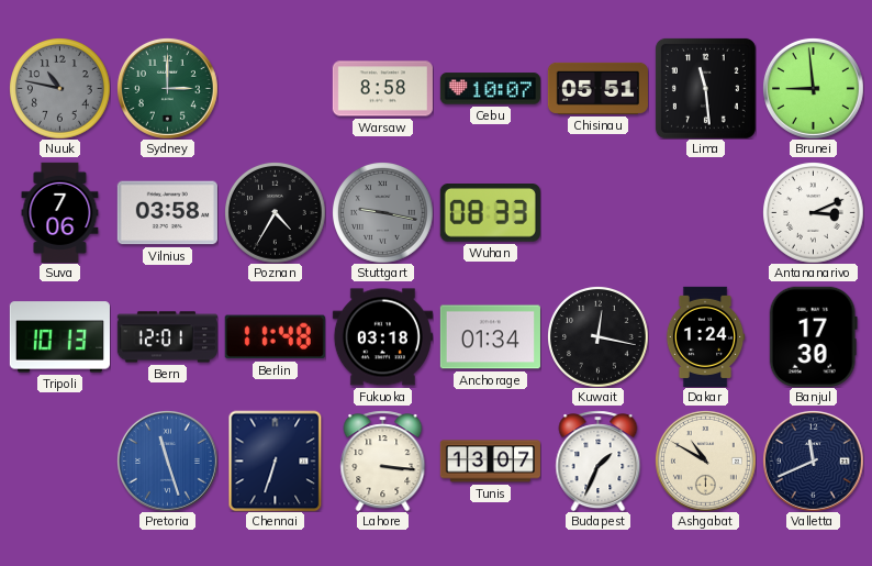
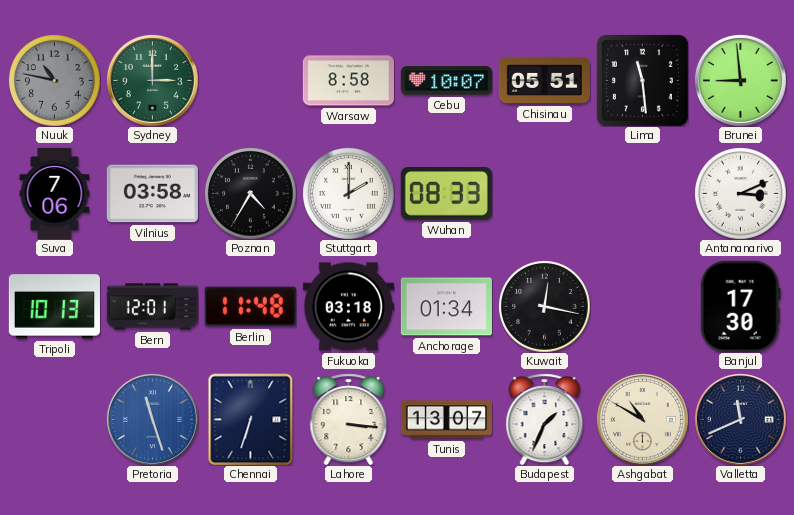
Stuttgart: 9:17 -> 2:00
Stuttgart dial: grey -> white
Dakar: 1:24 -> none
